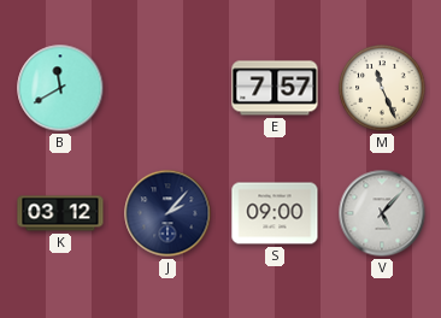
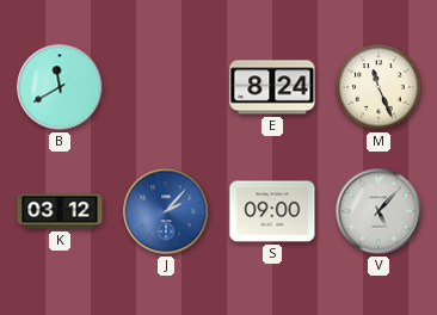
E: 7:57 -> 8:24
J dial: navy -> blue
